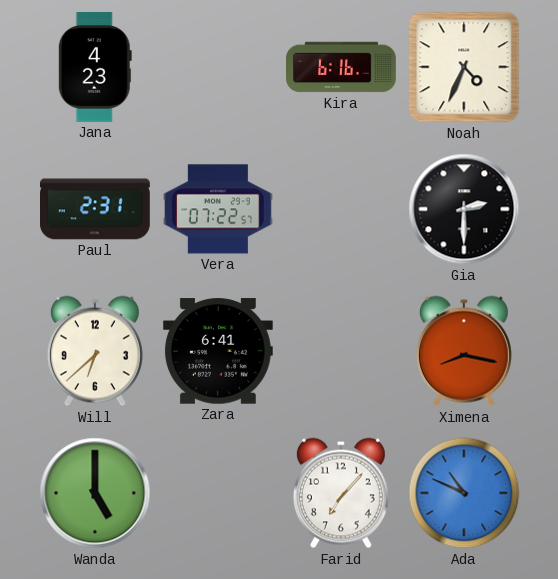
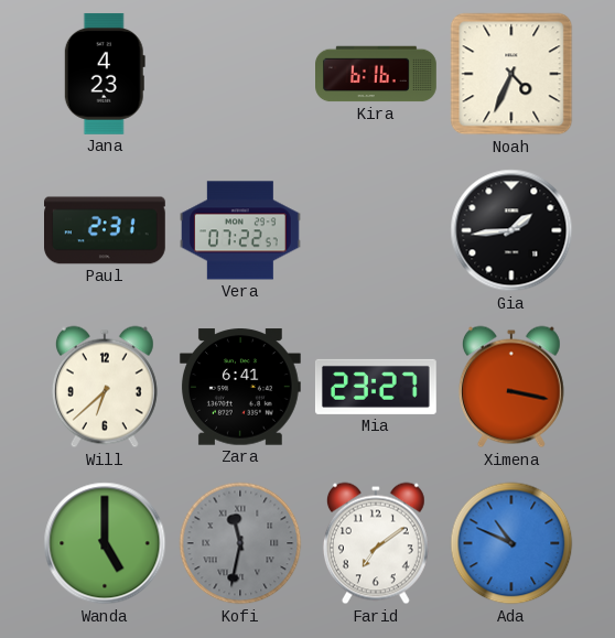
Gia: 2:30 -> 1:44
Mia: none -> 23:27
Ximena: 8:17 -> 3:17
Kofi: none -> 11:32
Farid: 7:07 -> 7:09
